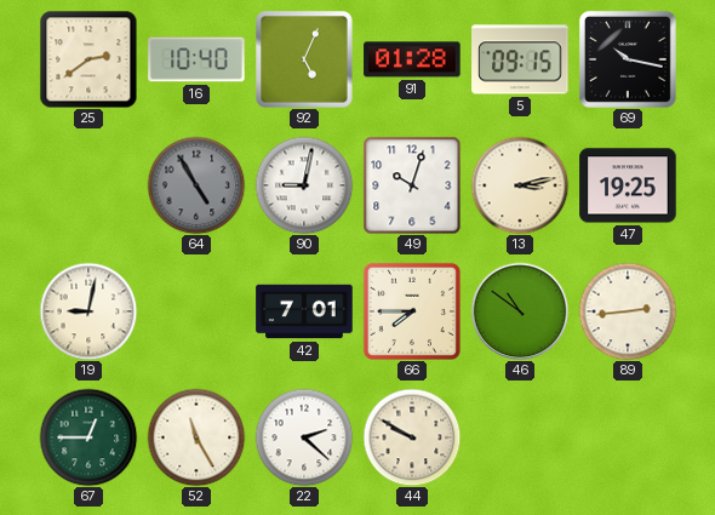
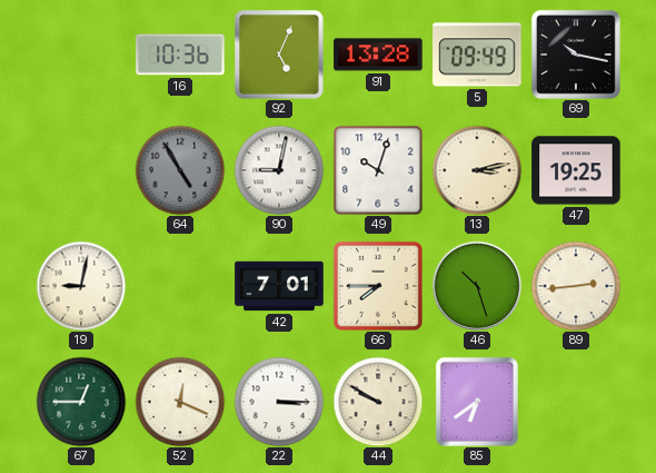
25: 2:39 -> none
16: 10:40 -> 10:36
91: 01:28 -> 13:28
5: 09:15 -> 09:49
46: 10:51 -> 10:27
52: 11:25 -> 12:19
22: 2:22 -> 3:15
85: none -> 6:39
